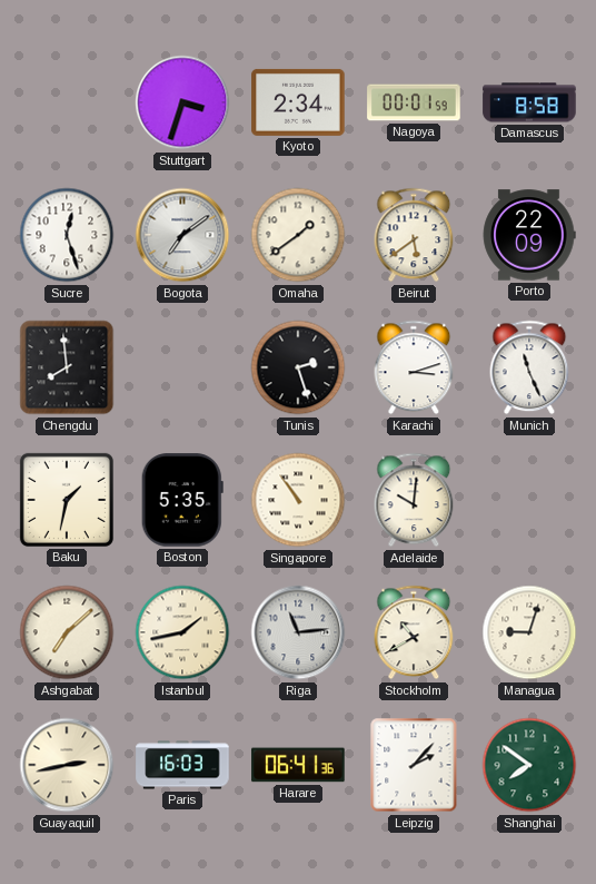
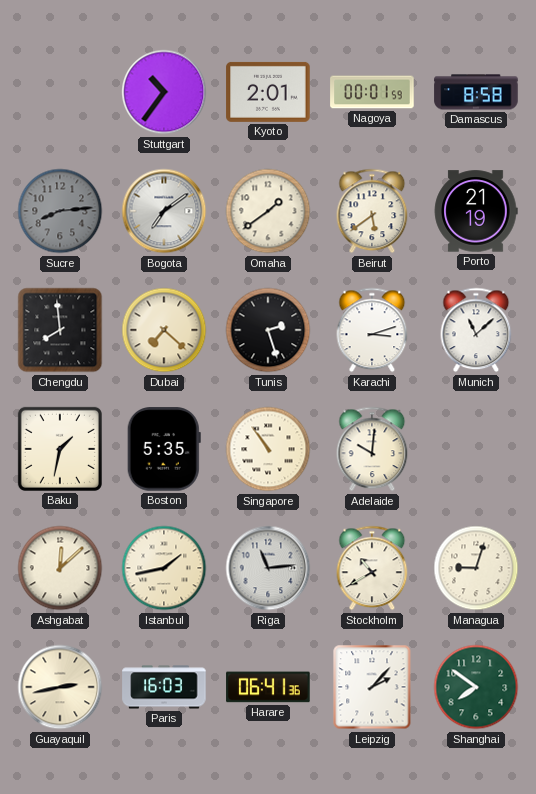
Stuttgart: 3:33 -> 10:36
Kyoto: 2:34 -> 2:01
Sucre: 12:27 -> 8:14
Sucre dial: white -> grey
Porto: 22:09 -> 21:19
Dubai: none -> 7:22
Munich: 11:26 -> 11:08
Ashgabat: 7:08 -> 12:08
